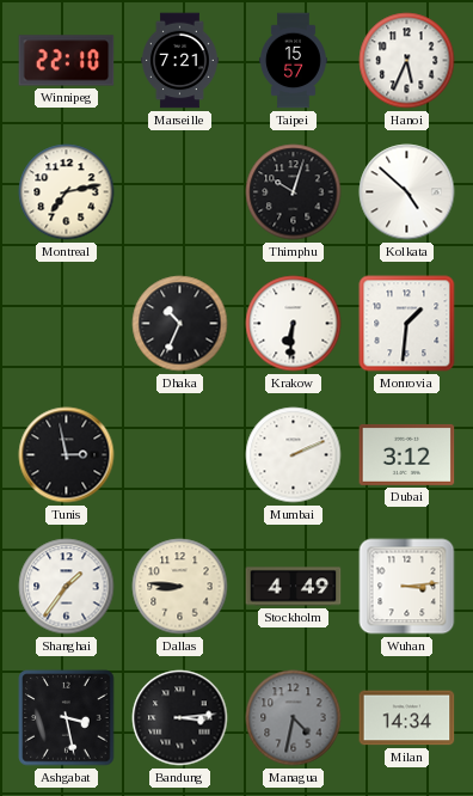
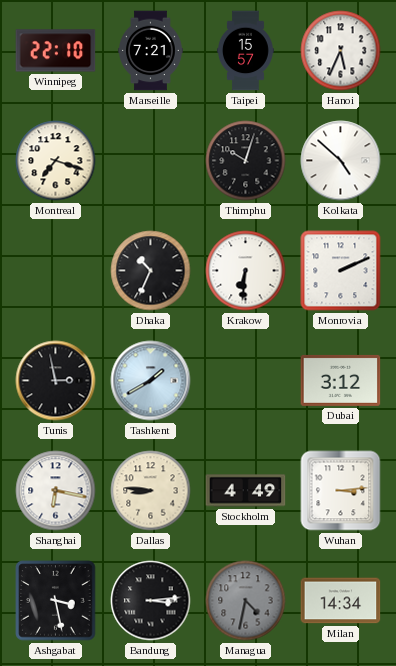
Montreal: 7:13 -> 7:18
Monrovia: 1:31 -> 2:11
Tashkent: none -> 1:40
Mumbai: 2:11 -> none
Shanghai: 1:36 -> 6:17
